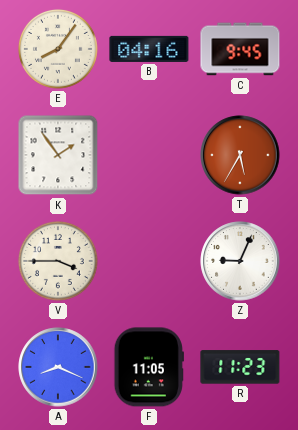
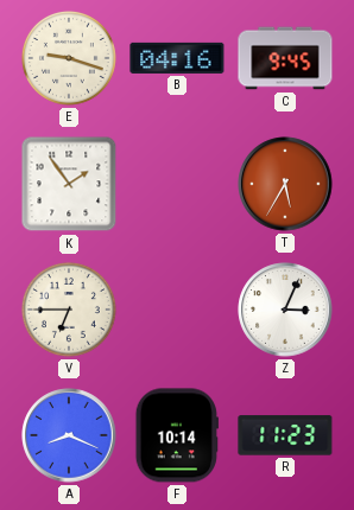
E: 8:06 -> 9:18
V: 3:45 -> 6:45
Z: 9:04 -> 3:04
F: 11:05 -> 10:14
